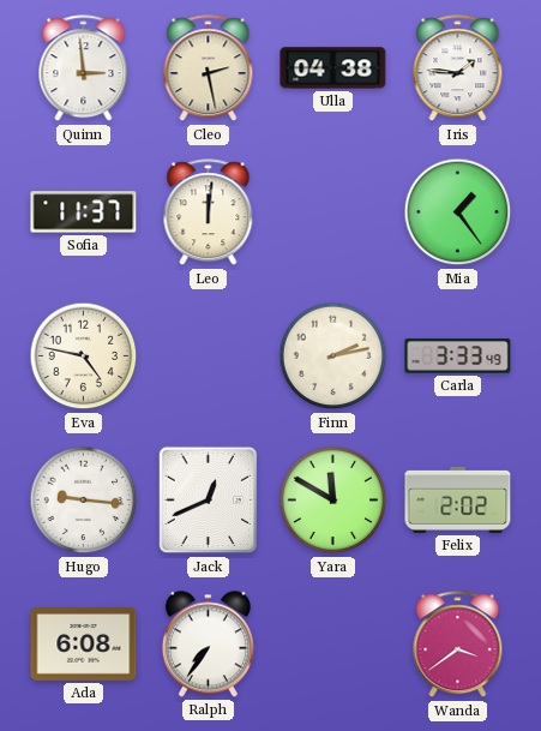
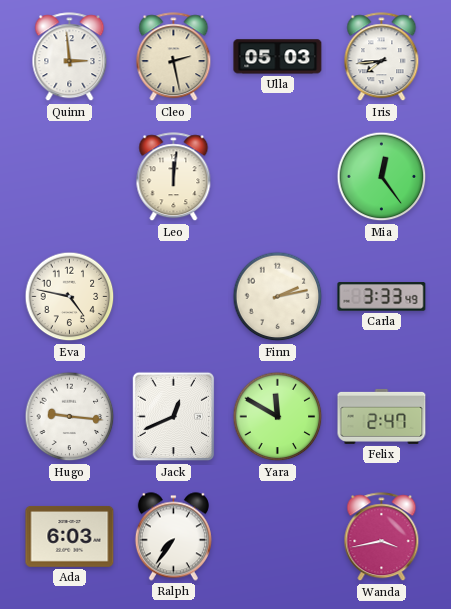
Ulla: 04:38 -> 05:03
Iris: 1:46 -> 7:44
Sofia: 11:37 -> none
Mia: 1:24 -> 12:24
Felix: 2:02 -> 2:47
Ada: 6:08 -> 6:03
Wanda: 3:39 -> 3:43
